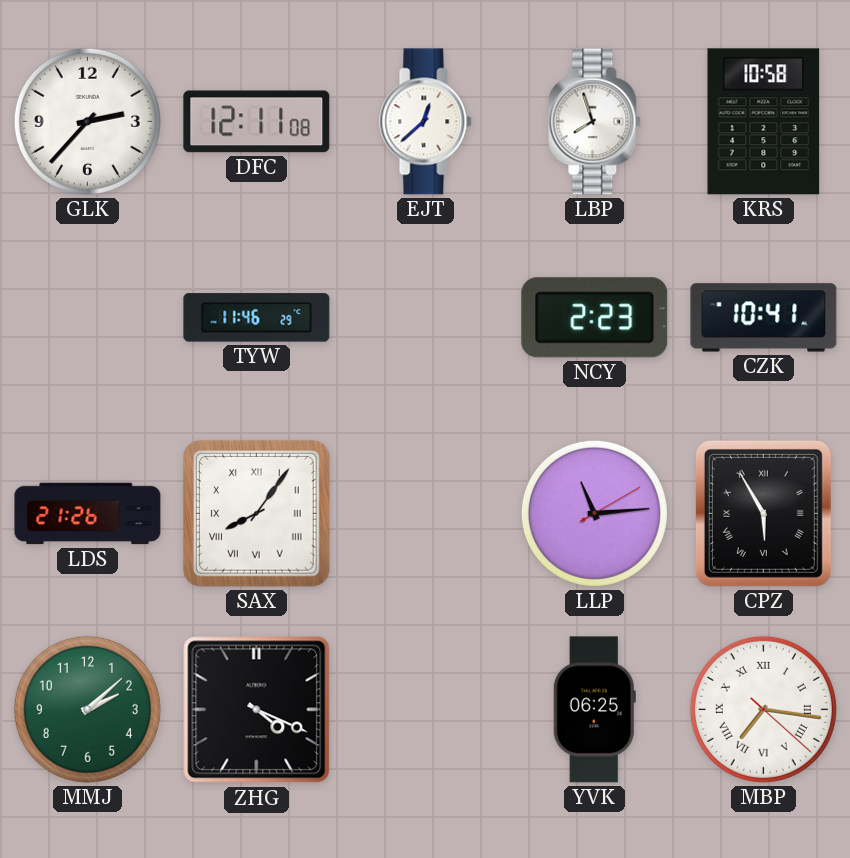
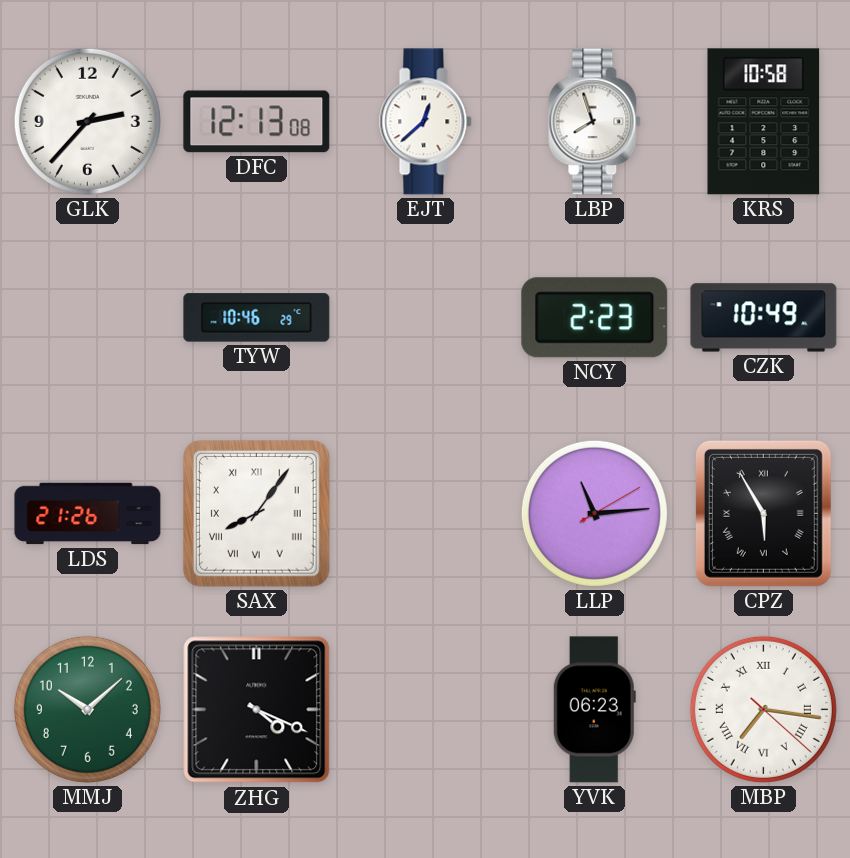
DFC: 12:11 -> 12:13
TYW: 11:46 -> 10:46
CZK: 10:41 -> 10:49
MMJ: 2:08 -> 10:08
YVK: 06:25 -> 06:23
